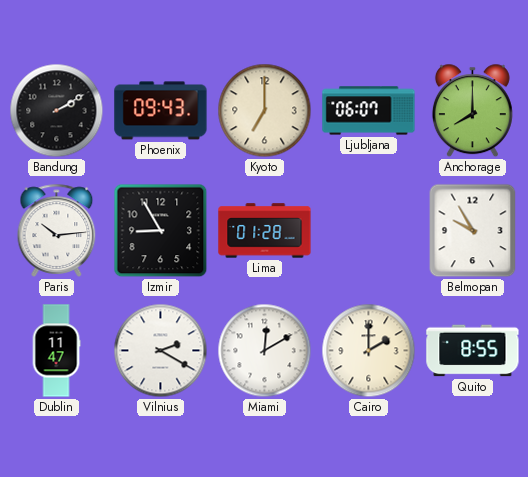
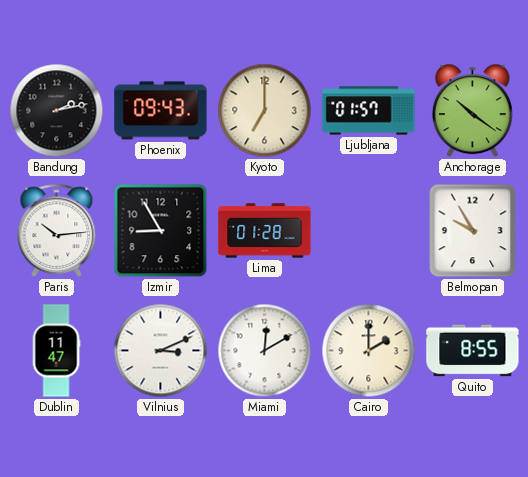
Bandung: 2:10 -> 2:13
Ljubljana: 06:07 -> 01:57
Anchorage: 8:00 -> 10:21
Vilnius: 2:20 -> 3:11
